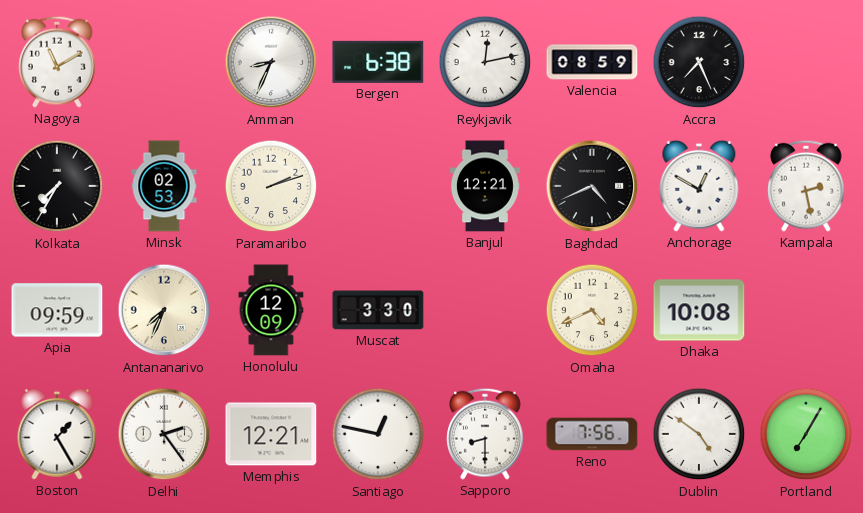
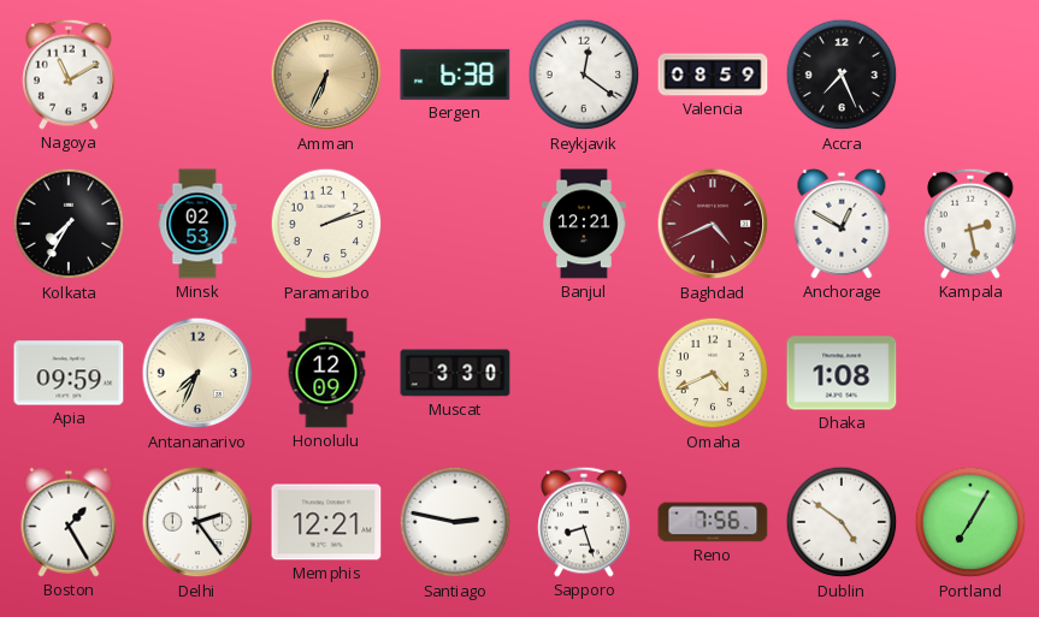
Amman: 8:34 -> 6:34
Amman dial: white -> champagne
Reykjavik: 12:13 -> 12:21
Baghdad dial: black -> burgundy
Dhaka: 10:08 -> 1:08
Santiago: 12:47 -> 2:47
Sapporo: 8:30 -> 8:27
